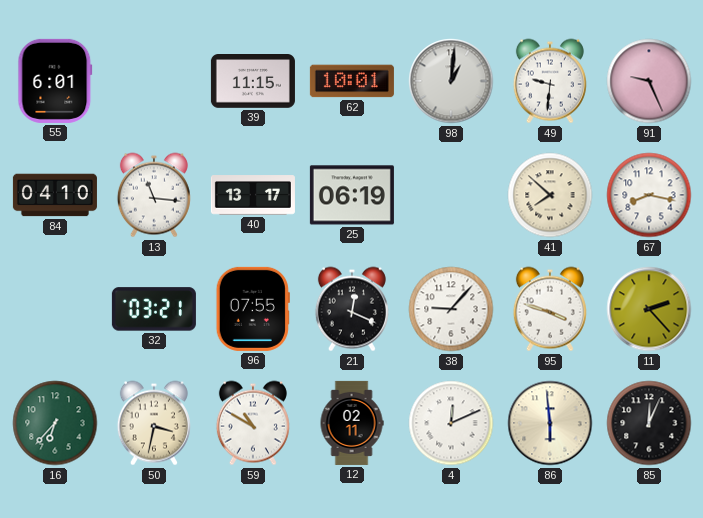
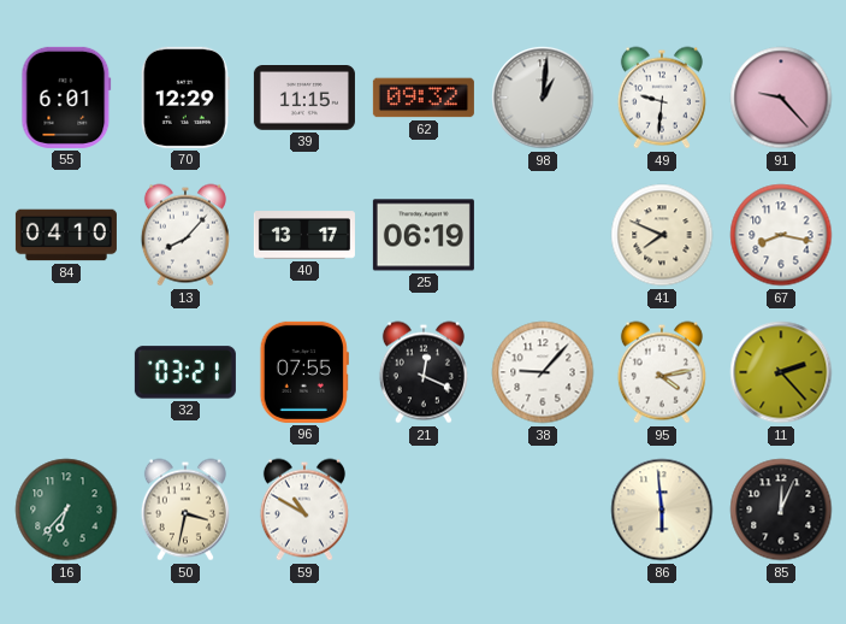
70: none -> 12:29
62: 10:01 -> 09:32
91: 9:26 -> 9:23
13: 11:16 -> 8:07
41: 7:52 -> 7:49
95: 3:48 -> 4:13
12: 02:11 -> none
4: 12:11 -> none
